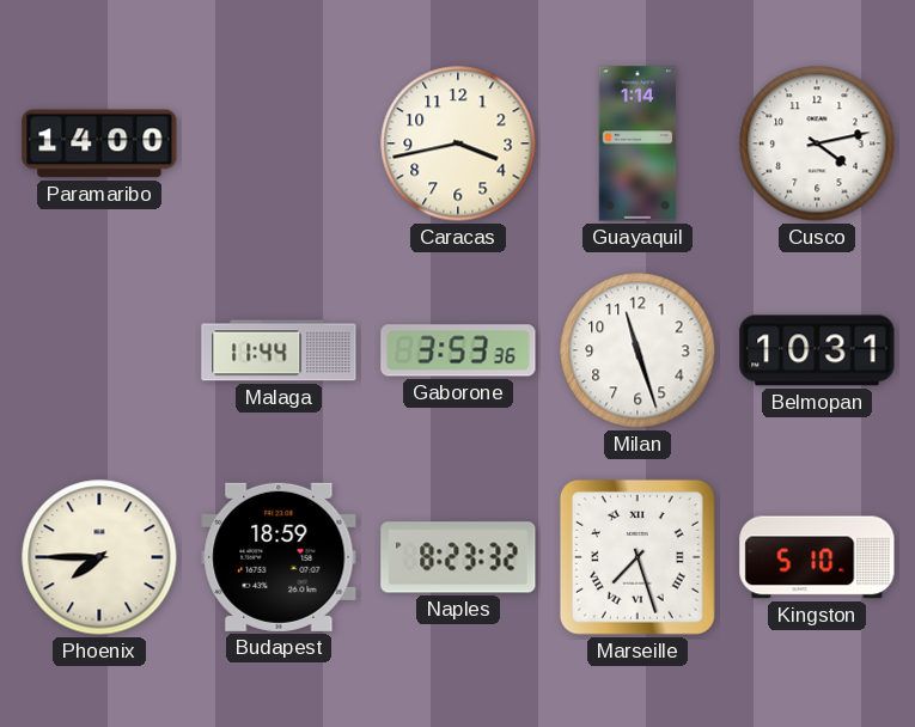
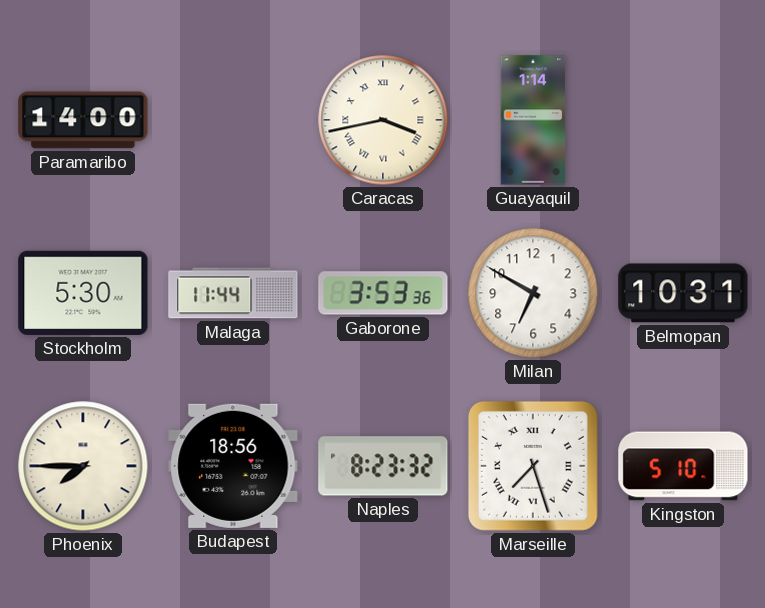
Caracas numerals: Arabic -> Roman
Cusco: 4:13 -> none
Stockholm: none -> 5:30
Milan: 11:27 -> 6:50
Budapest: 18:59 -> 18:56
